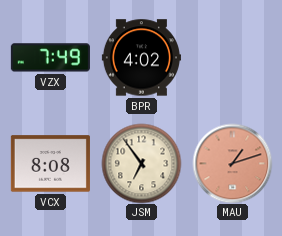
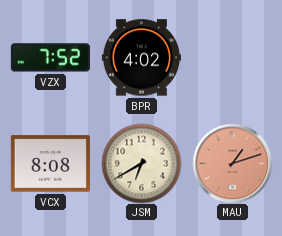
VZX: 7:49 -> 7:52
JSM: 6:54 -> 6:40
